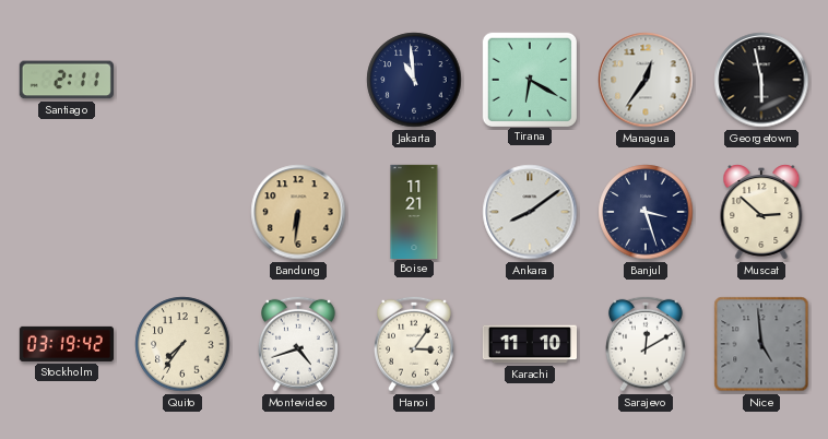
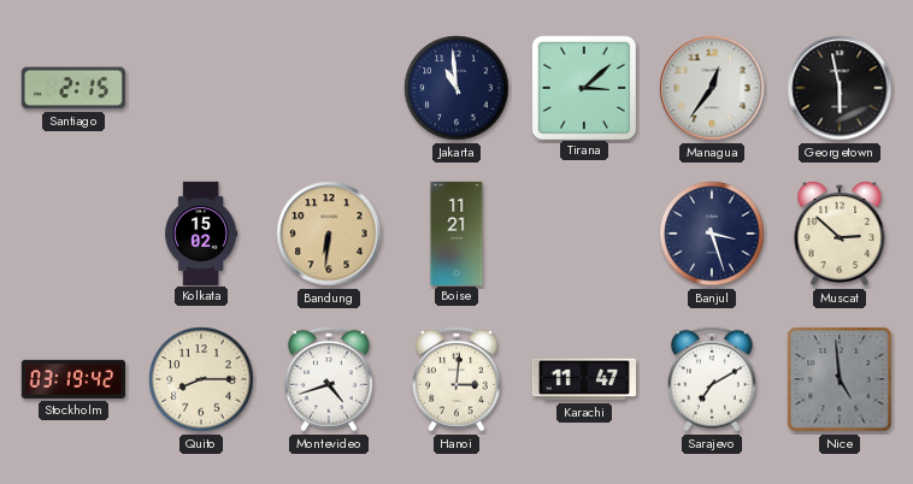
Santiago: 2:11 -> 2:15
Tirana: 6:20 -> 3:08
Kolkata: none -> 15:02
Ankara: 8:09 -> none
Quito: 7:36 -> 8:15
Hanoi: 3:06 -> 3:01
Karachi: 11:10 -> 11:47
Sarajevo: 12:10 -> 7:10
